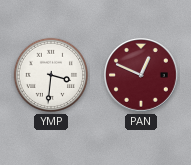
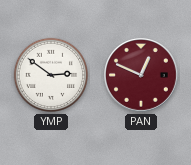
YMP: 3:31 -> 2:51
